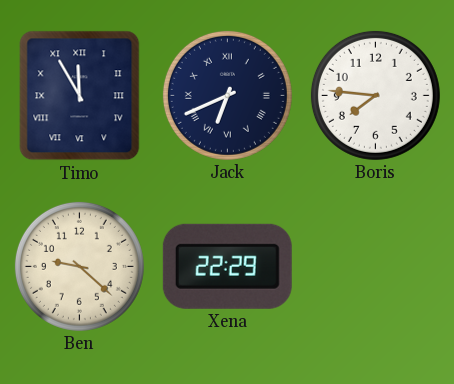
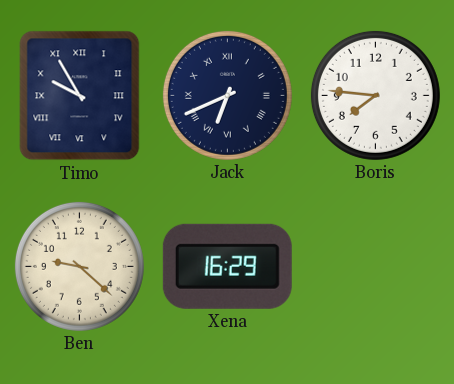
Timo: 11:55 -> 9:55
Xena: 22:29 -> 16:29
